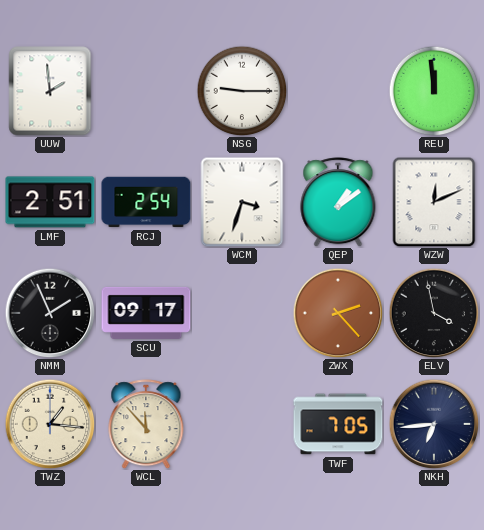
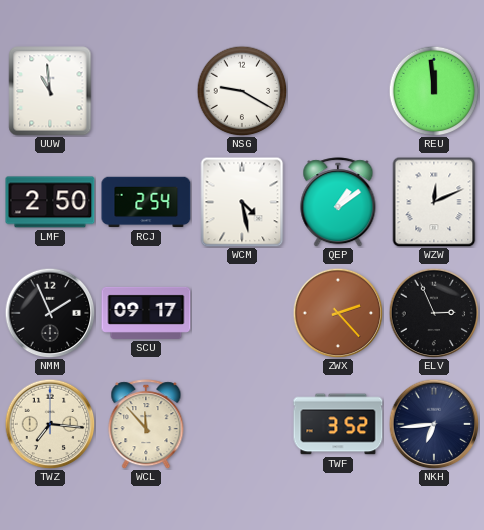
UUW: 1:59 -> 10:59
NSG: 9:15 -> 9:20
LMF: 2:51 -> 2:50
WCM: 3:33 -> 4:28
ELV: 3:58 -> 2:56
TWZ: 1:16 -> 7:16
TWF: 7:05 -> 3:52
